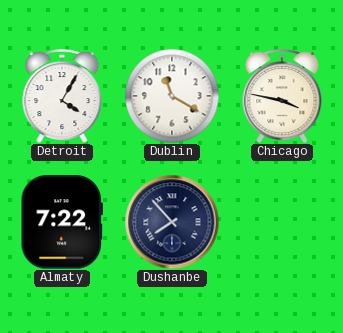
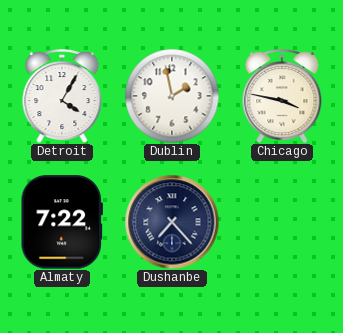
Dublin: 11:20 -> 1:58
Dushanbe: 7:53 -> 7:23
